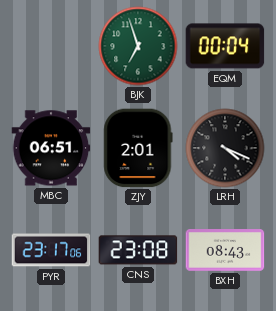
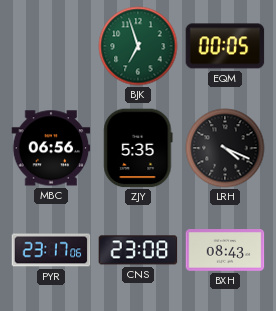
EQM: 00:04 -> 00:05
MBC: 06:51 -> 06:56
ZJY: 2:01 -> 5:35
